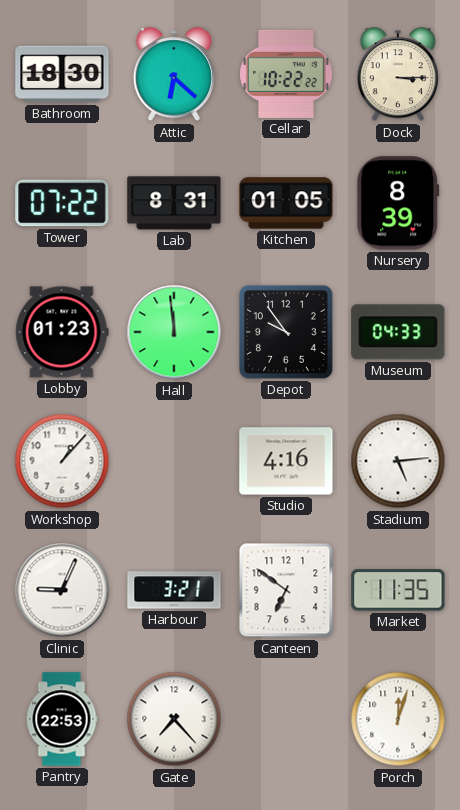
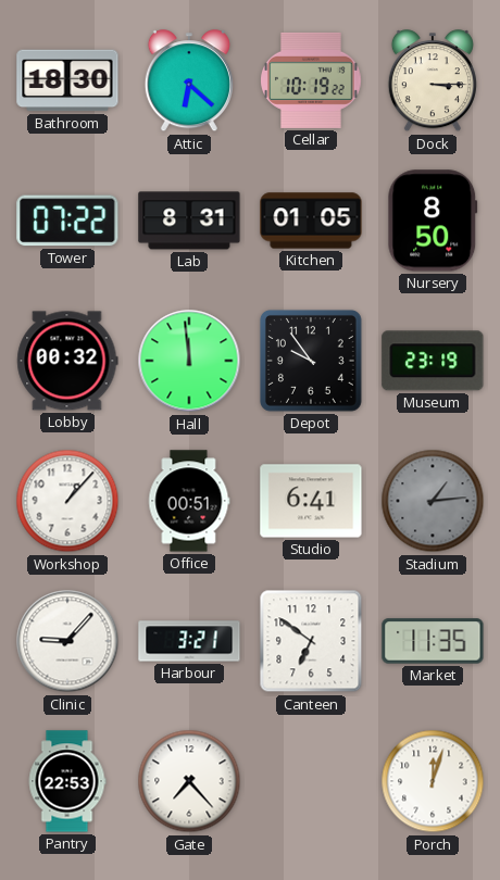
Cellar: 10:22 -> 10:19
Nursery: 8:39 -> 8:50
Lobby: 01:23 -> 00:32
Museum: 04:33 -> 23:19
Office: none -> 00:51
Studio: 4:16 -> 6:41
Stadium: 5:14 -> 1:14
Stadium dial: white -> grey
Clinic: 9:04 -> 9:07
